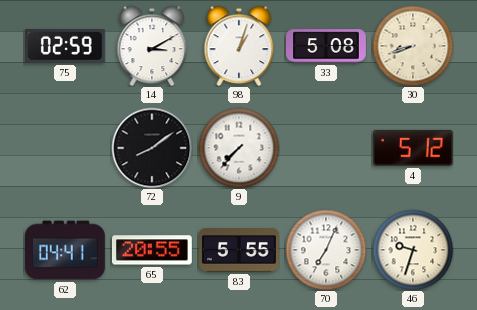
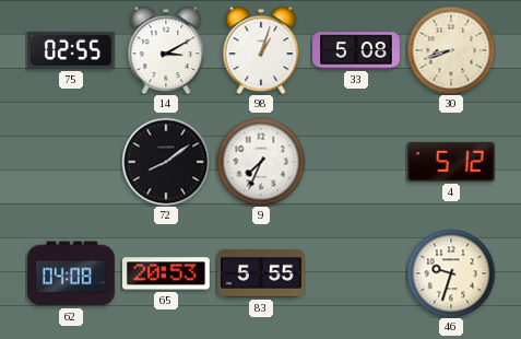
75: 02:59 -> 02:55
9: 7:37 -> 7:34
62: 04:41 -> 04:08
65: 20:55 -> 20:53
70: 7:04 -> none
